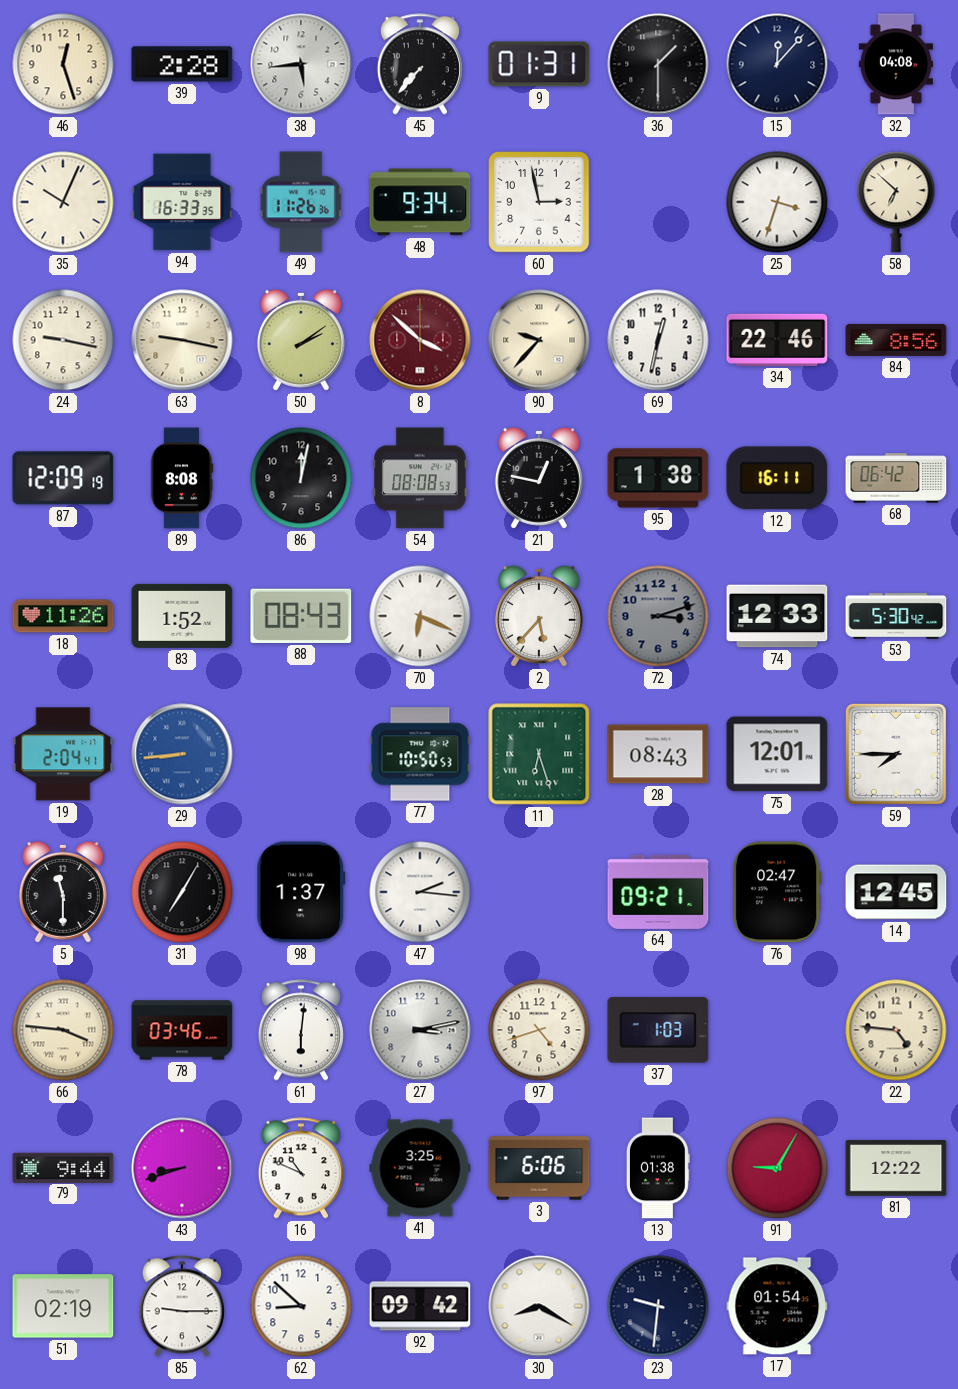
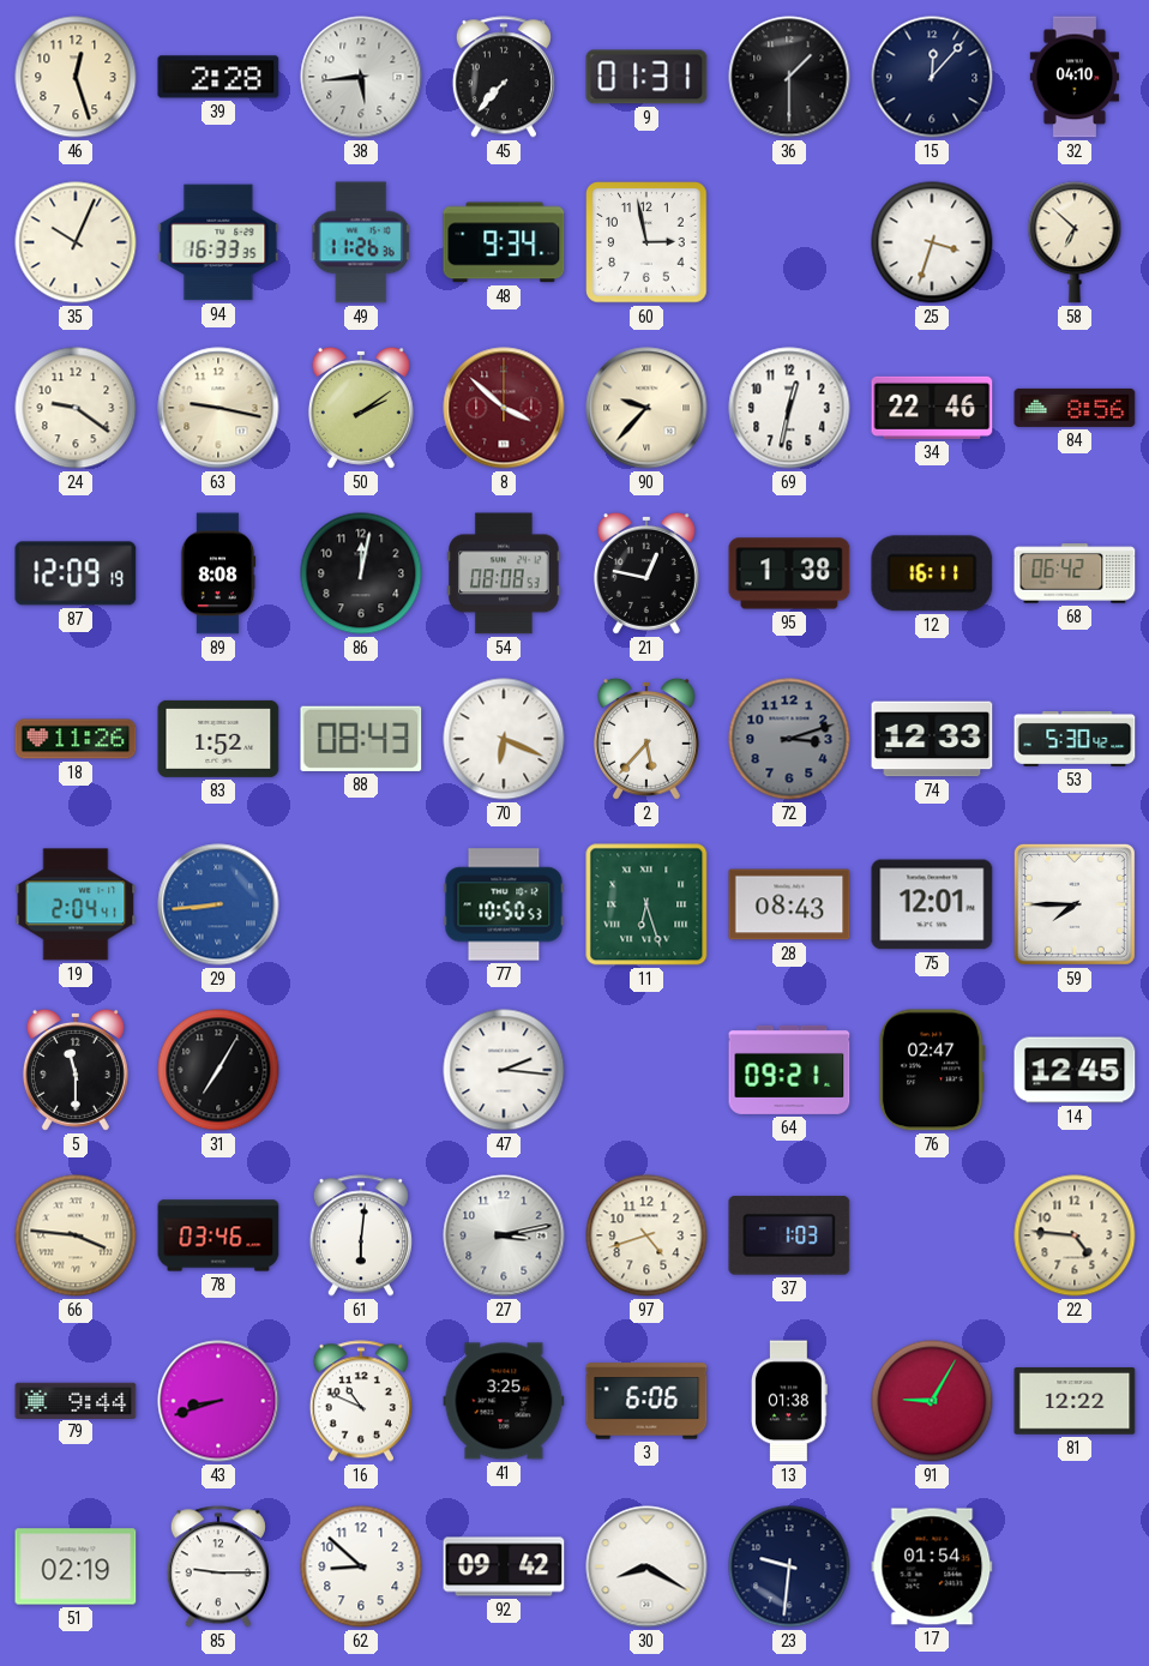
32: 04:08 -> 04:10
24: 9:17 -> 9:21
98: 1:37 -> none
